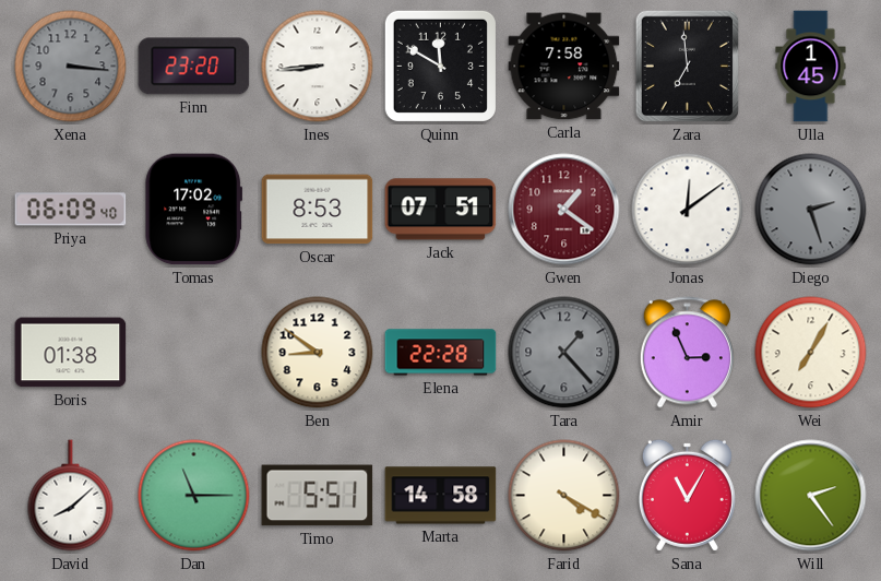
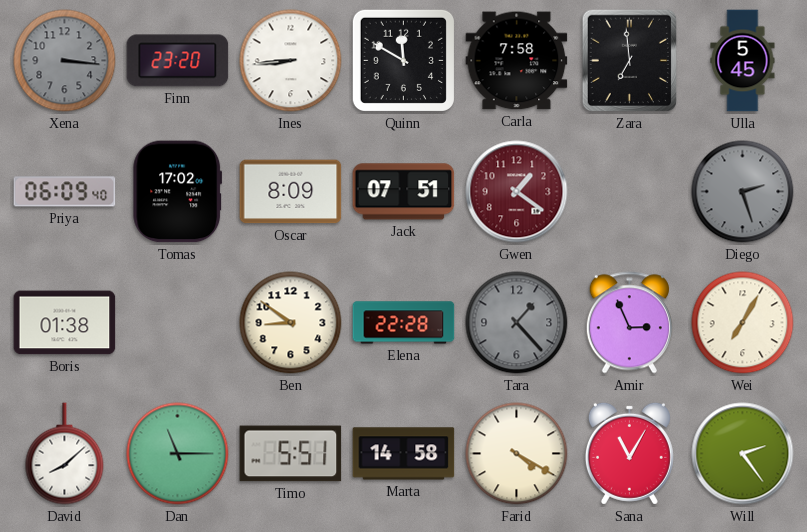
Ulla: 1:45 -> 5:45
Oscar: 8:53 -> 8:09
Jonas: 12:09 -> none
